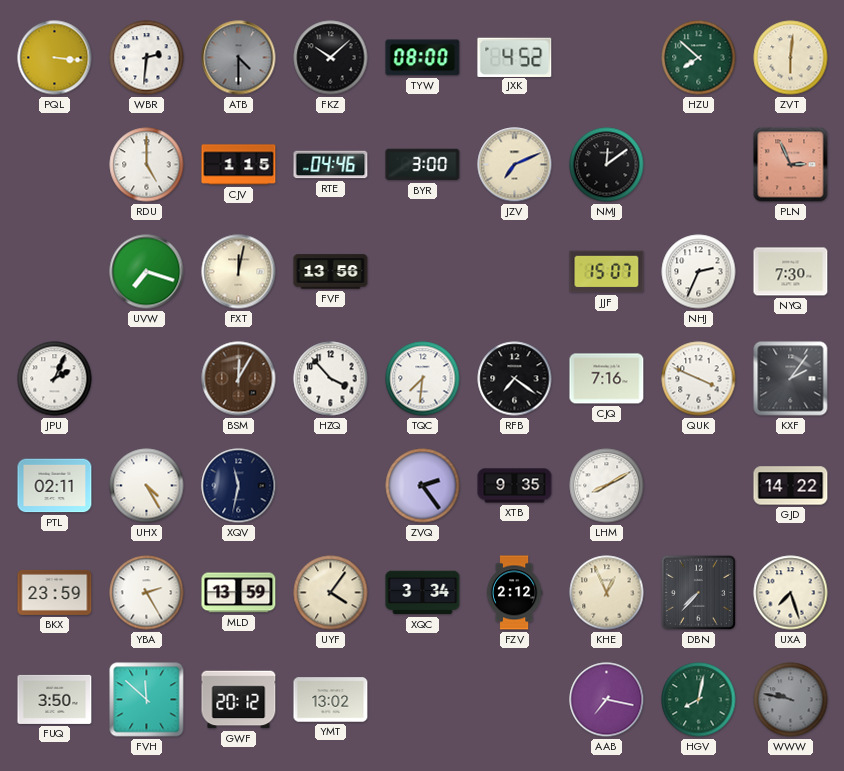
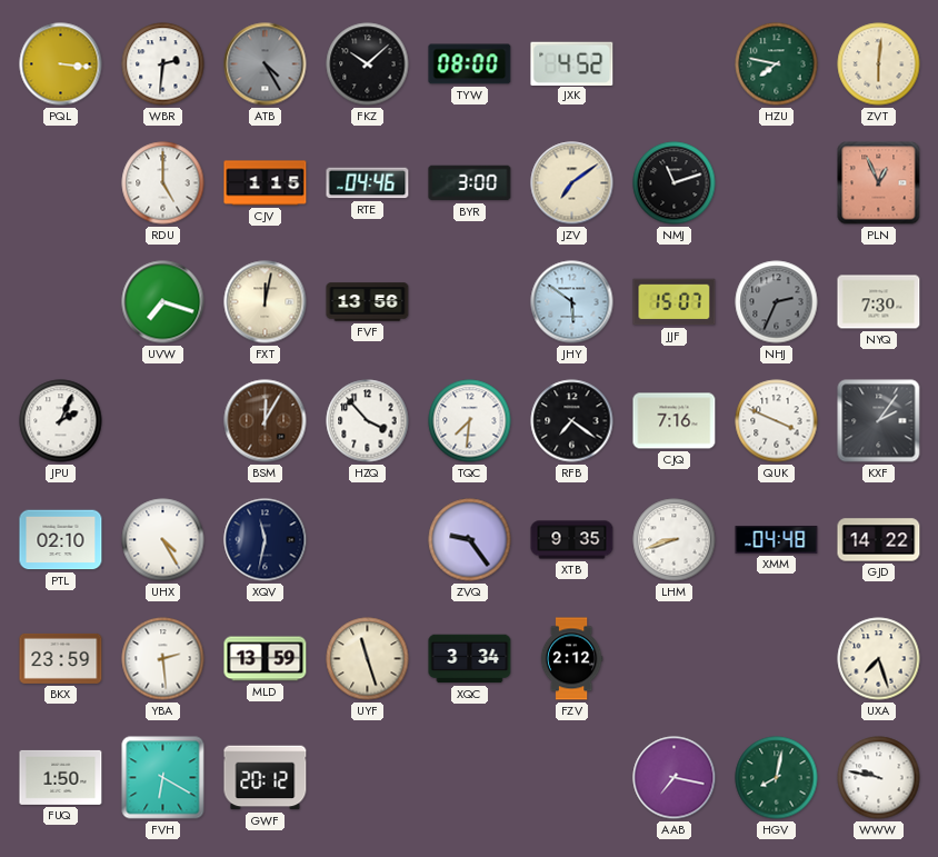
ATB: 4:30 -> 4:25
HZU: 7:52 -> 7:47
JZV: 7:11 -> 7:09
NMJ: 12:09 -> 11:12
PLN: 2:56 -> 12:56
JHY: none -> 5:51
NHJ dial: white -> grey
PTL: 02:11 -> 02:10
ZVQ: 2:24 -> 9:24
LHM: 8:10 -> 8:42
XMM: none -> 04:48
YBA: 2:25 -> 2:29
UYF: 4:06 -> 11:27
KHE: 12:56 -> none
DBN: 7:37 -> none
FUQ: 3:50 -> 1:50
FVH: 11:52 -> 6:20
YMT: 13:02 -> none
WWW dial: grey -> white
